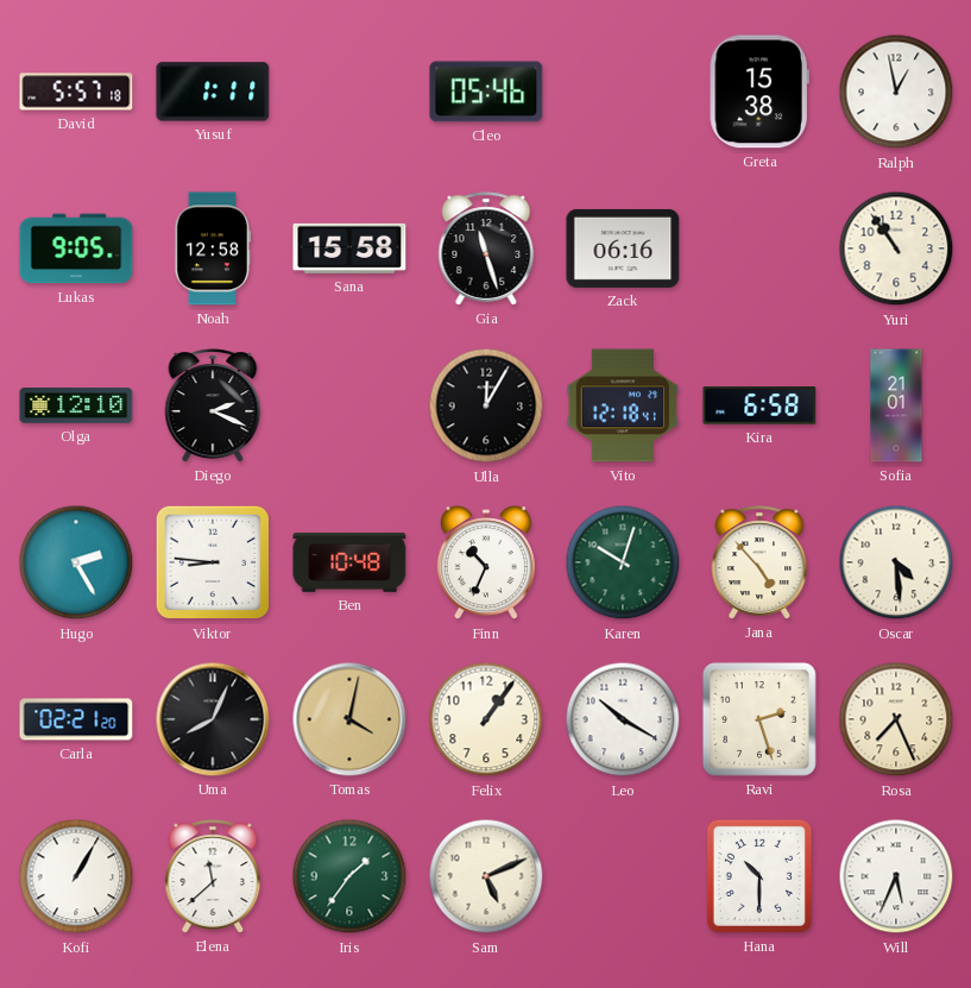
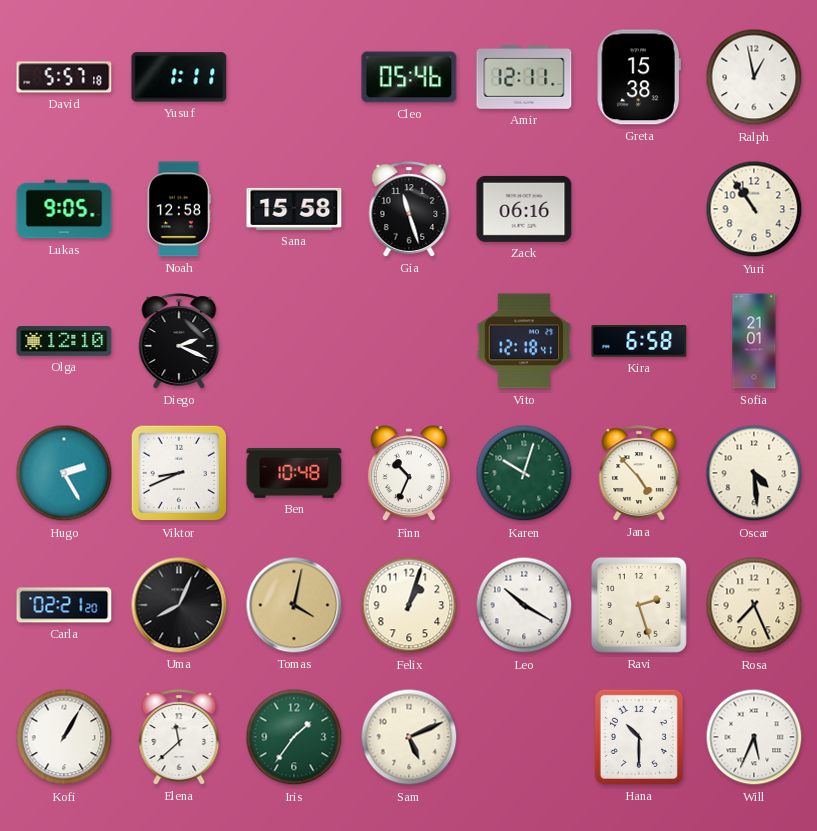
Amir: none -> 12:11
Ulla: 12:05 -> none
Viktor: 8:46 -> 8:41
Felix: 1:06 -> 1:03
